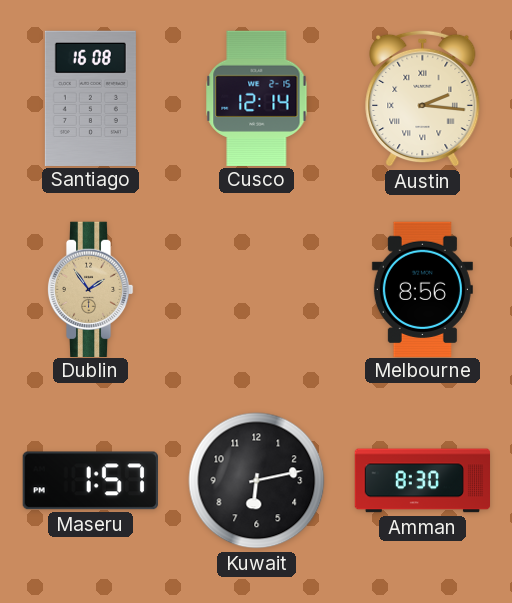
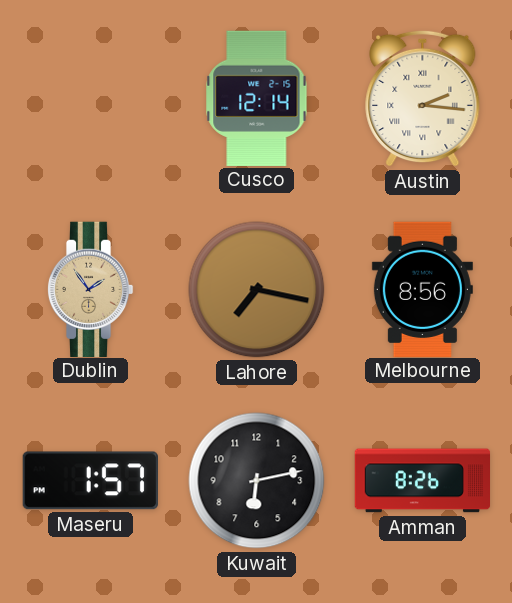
Santiago: 16:08 -> none
Lahore: none -> 7:17
Amman: 8:30 -> 8:26
